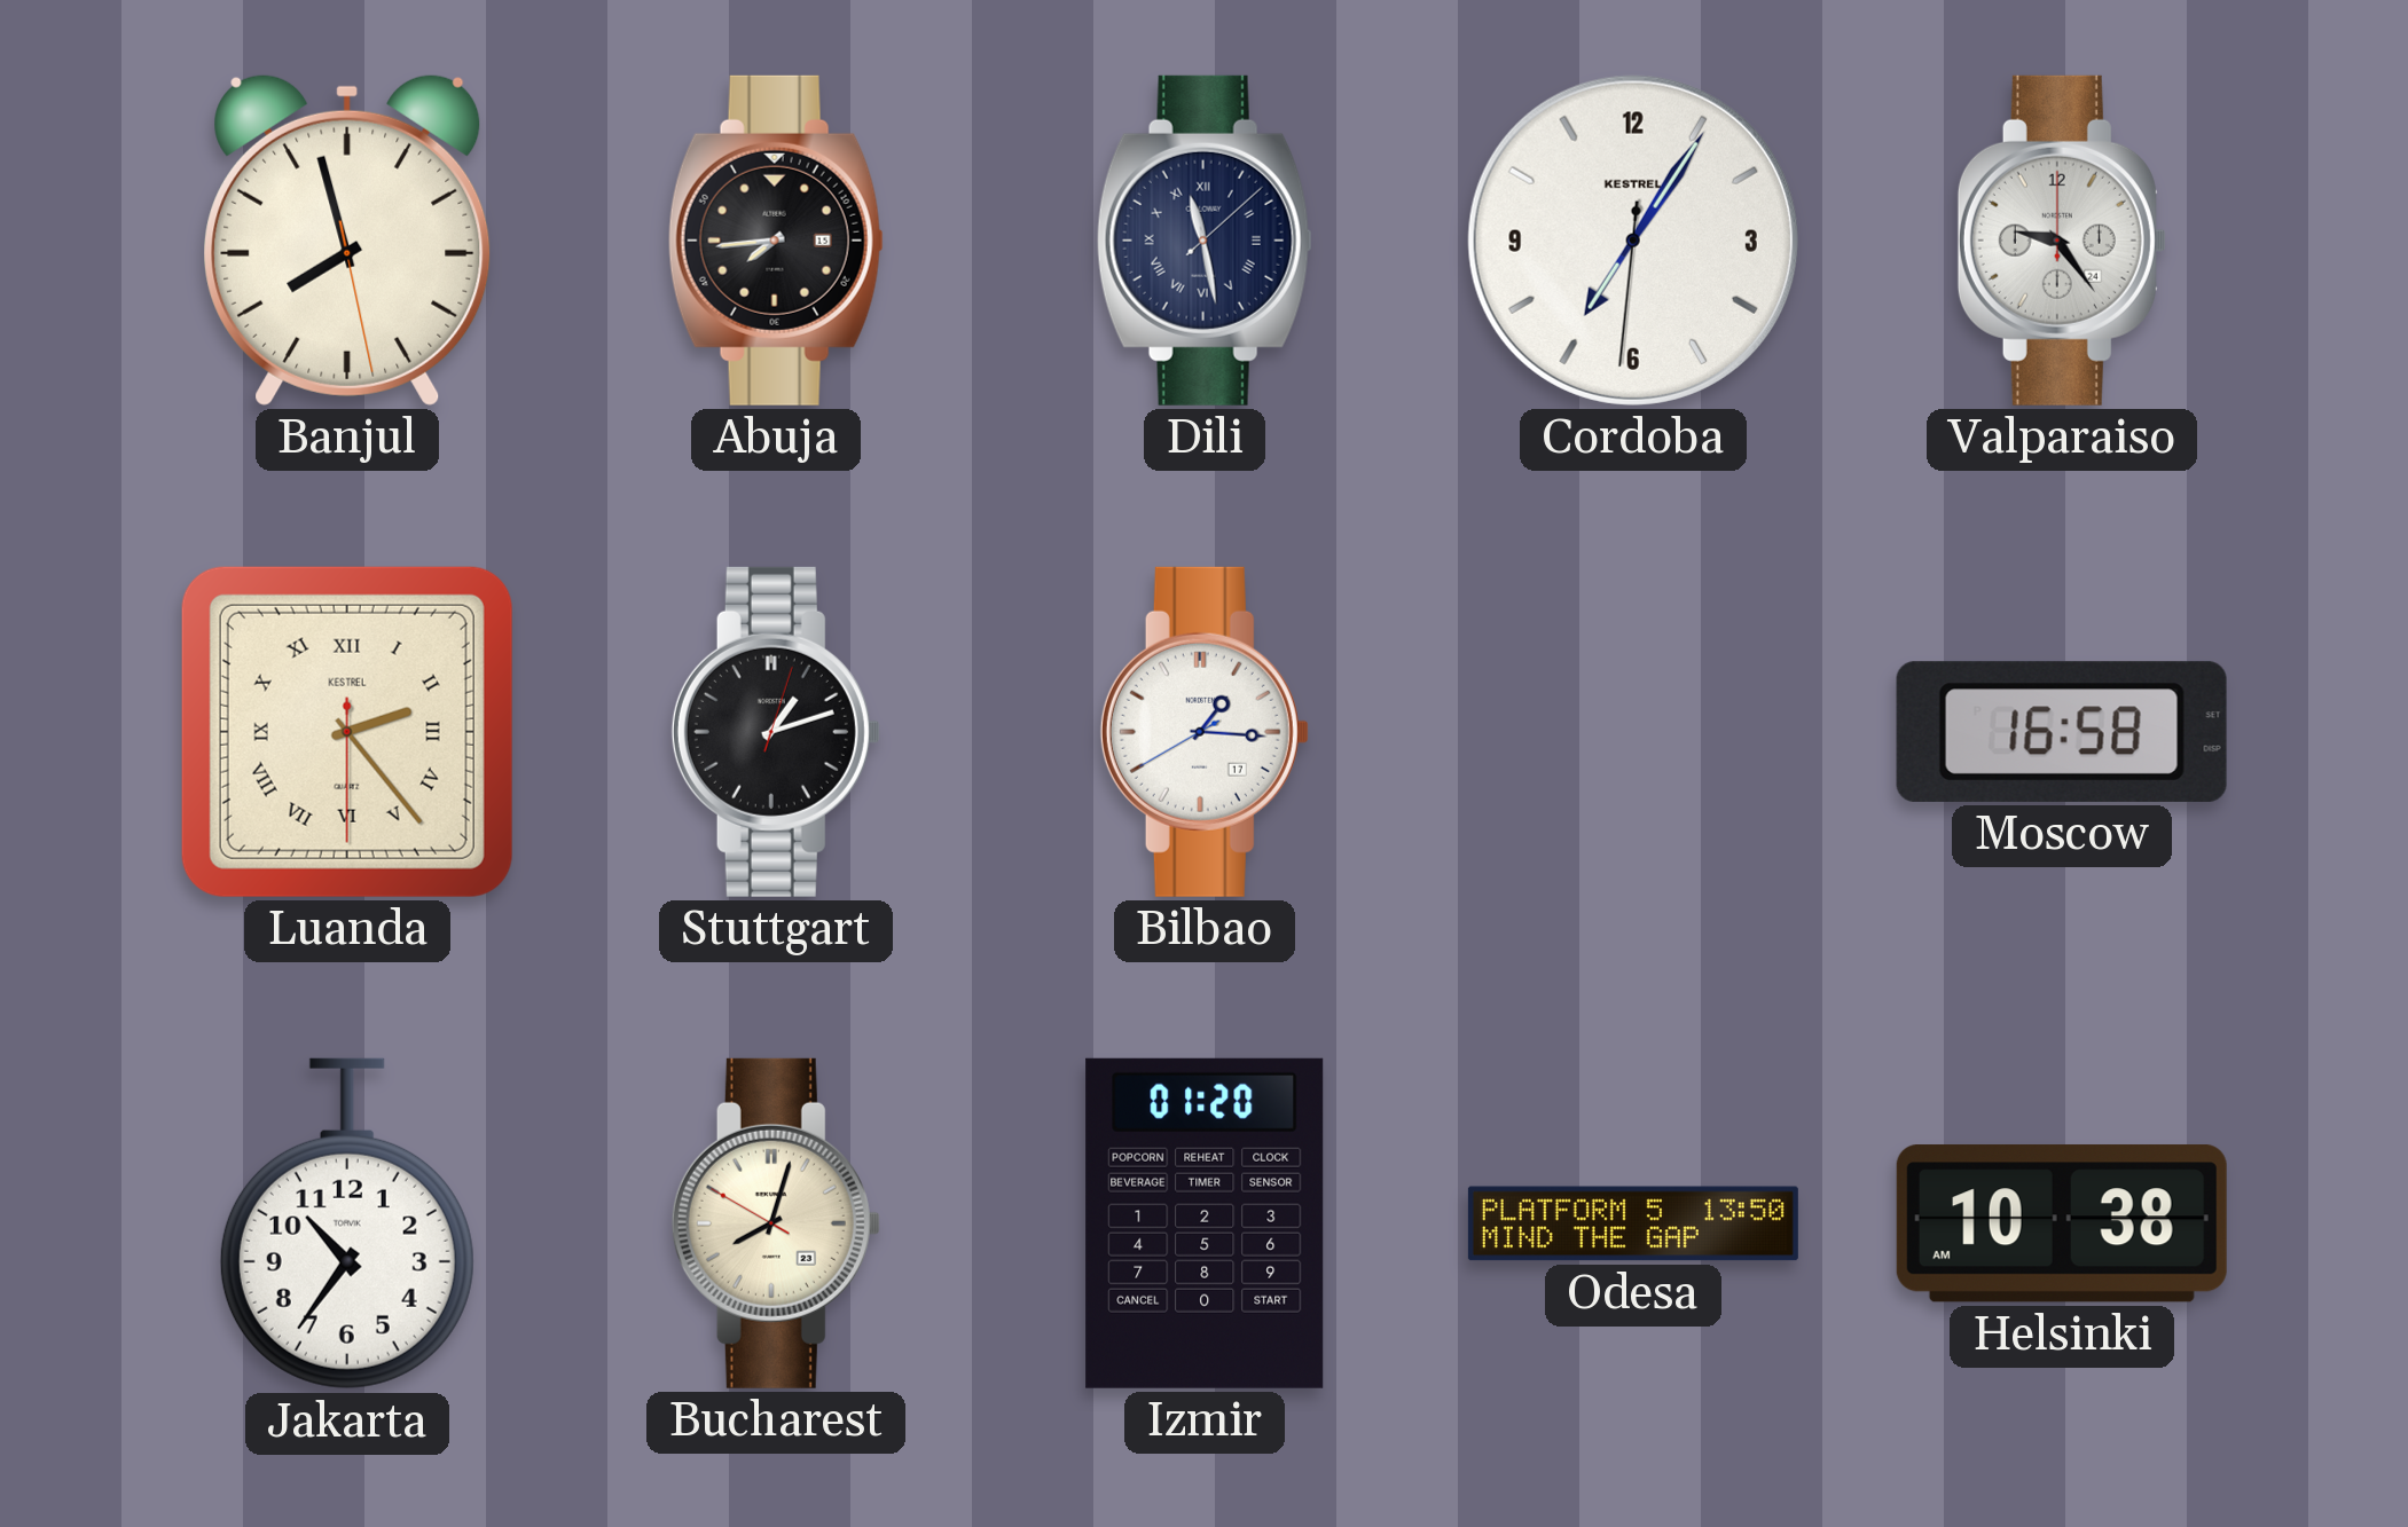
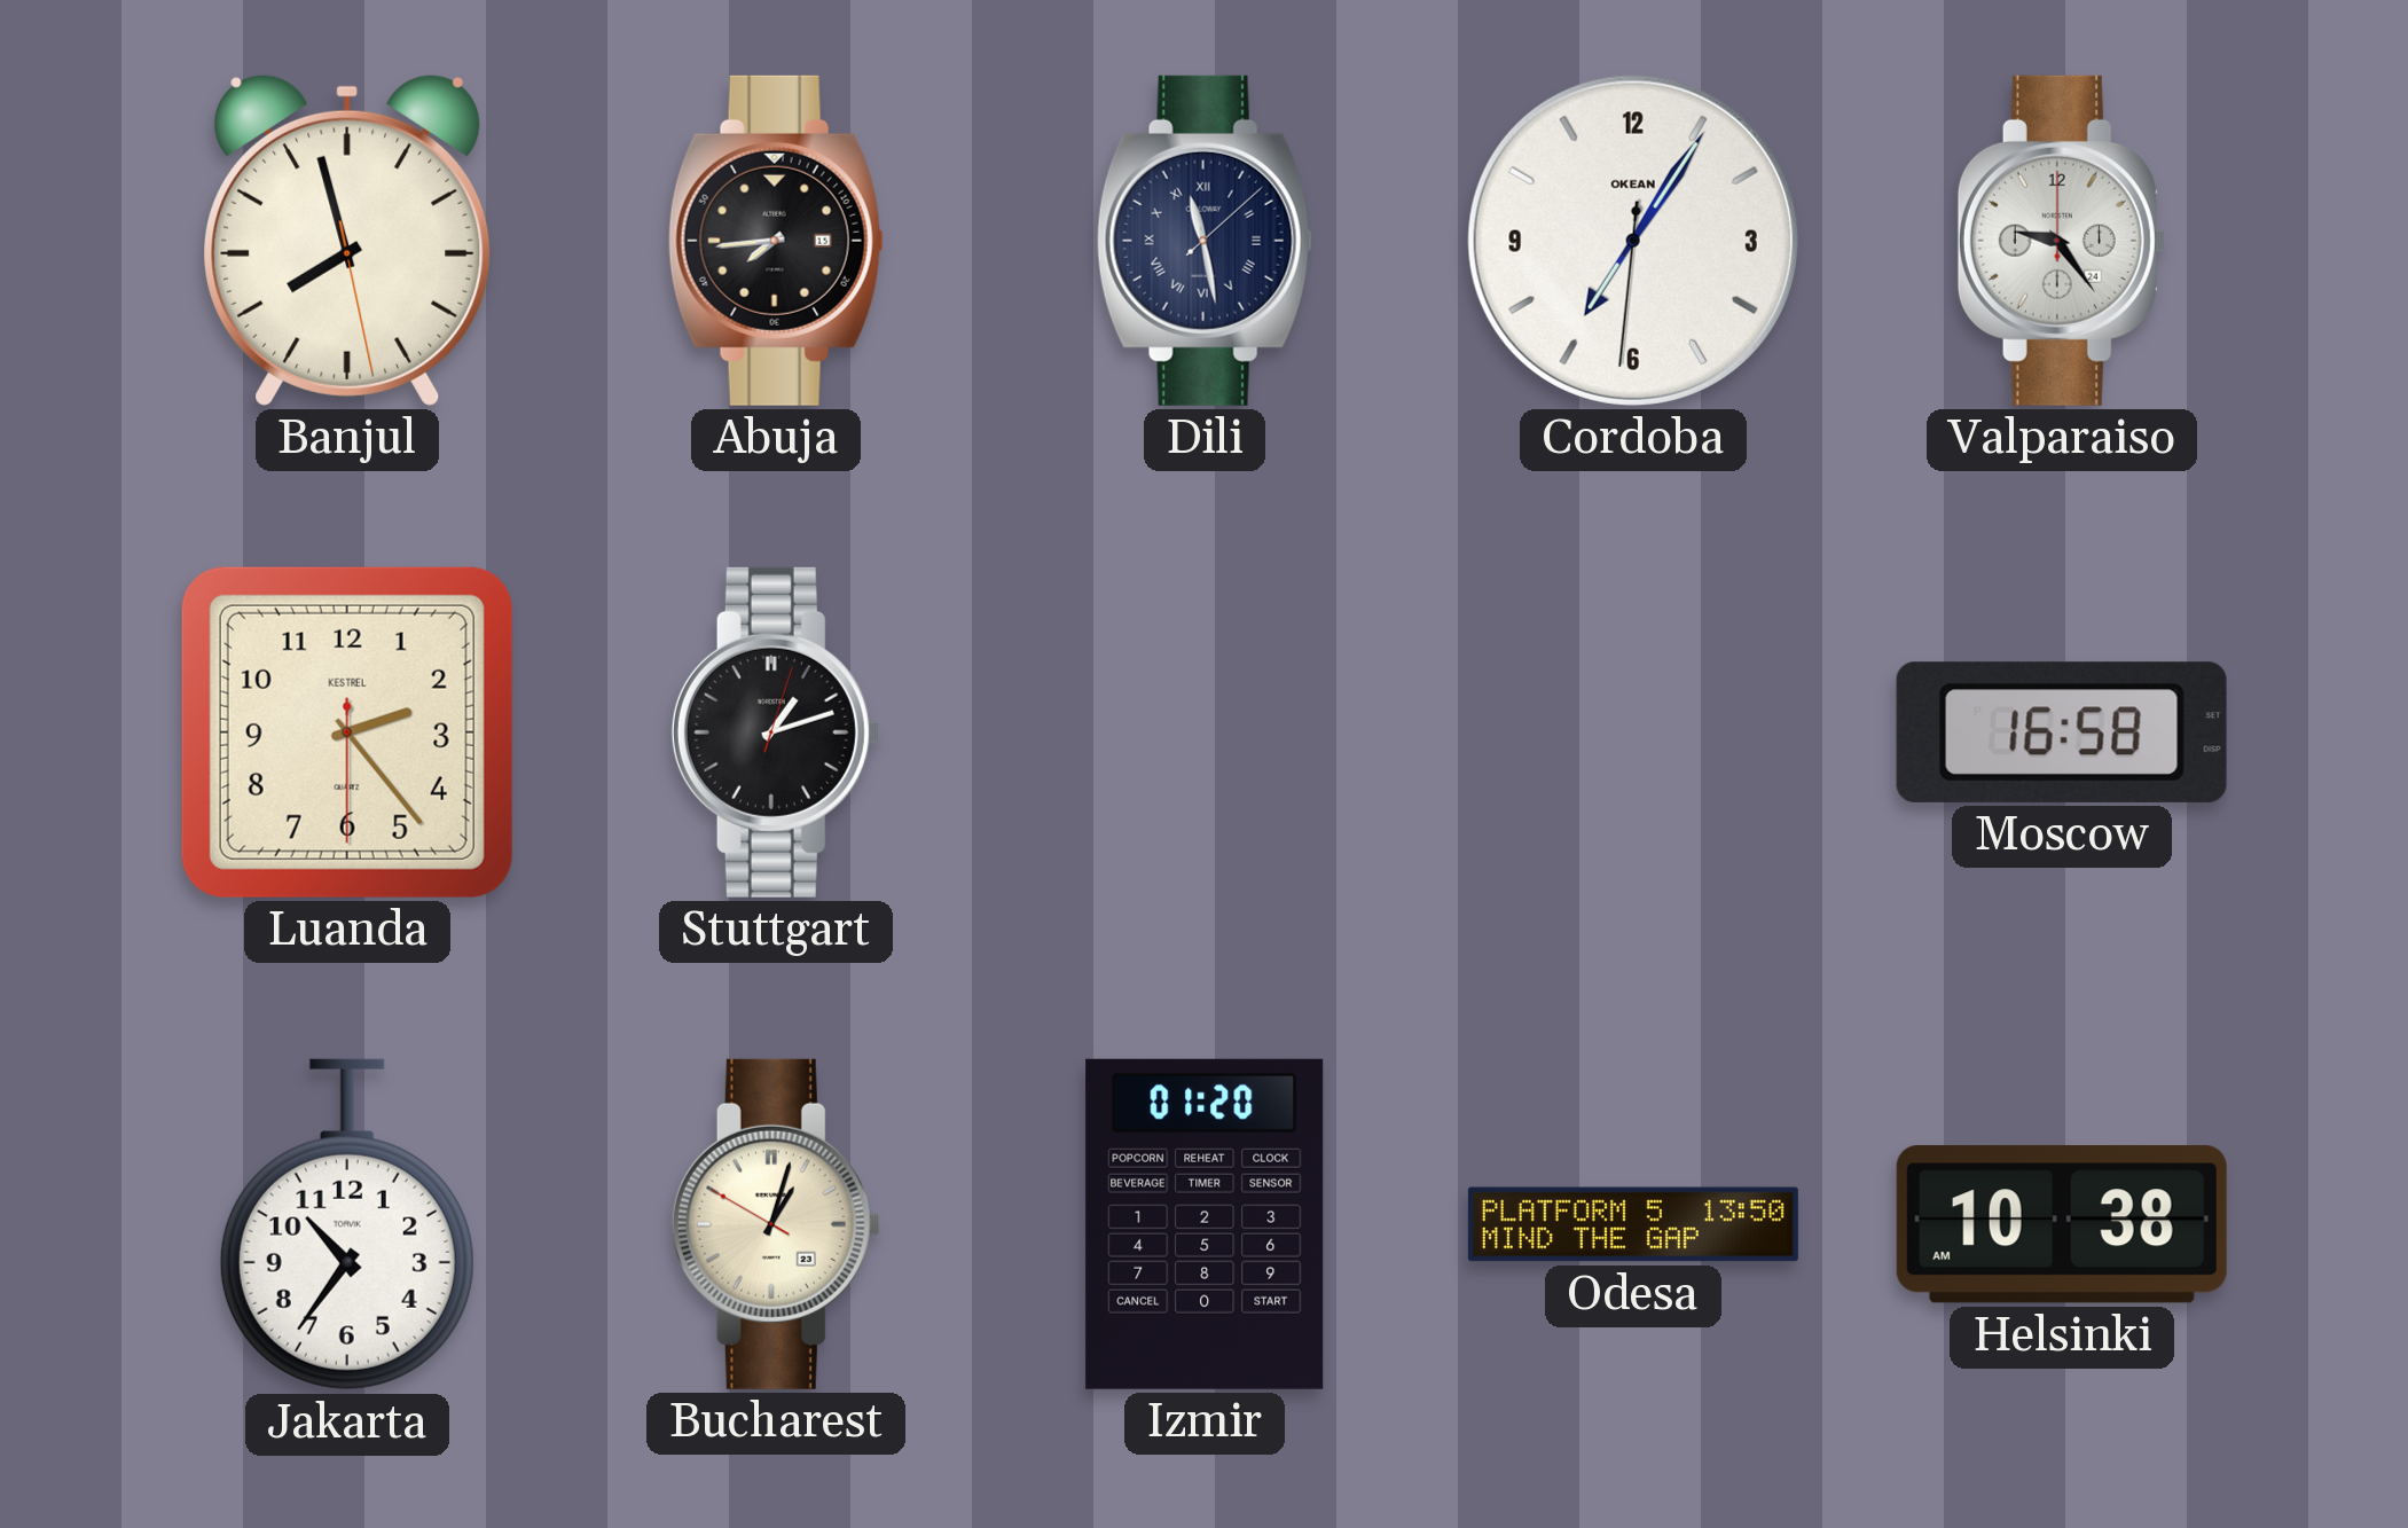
Cordoba brand: KESTREL -> OKEAN
Luanda numerals: Roman -> Arabic
Bilbao: 1:15 -> none
Bucharest: 8:02 -> 1:02
